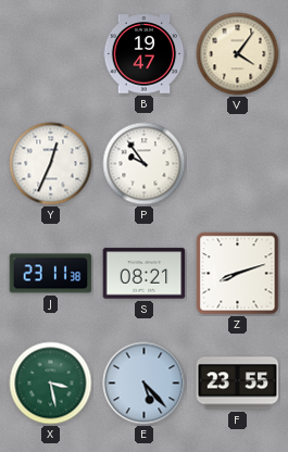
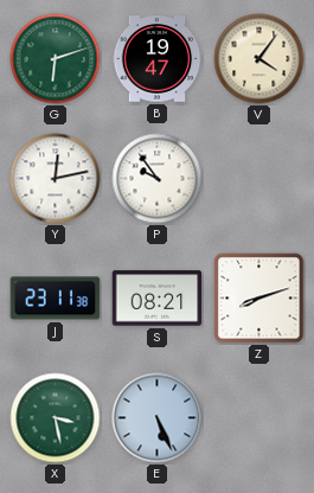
G: none -> 6:12
Y: 12:34 -> 12:13
E: 5:23 -> 5:26
F: 23:55 -> none
